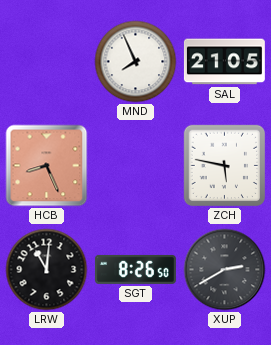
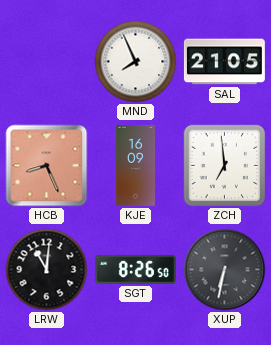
KJE: none -> 16:09
ZCH: 5:47 -> 6:59
XUP: 2:40 -> 6:32
